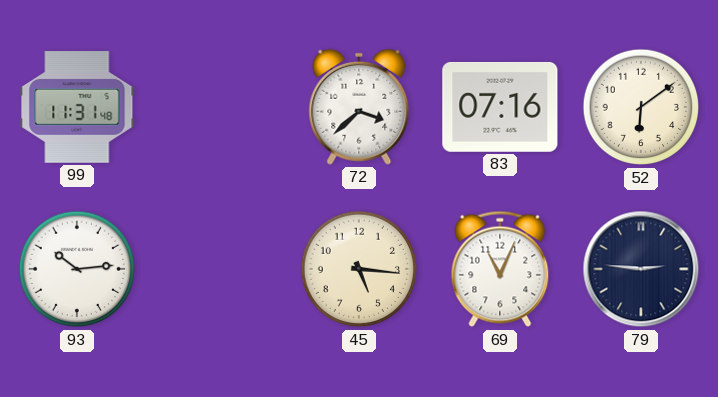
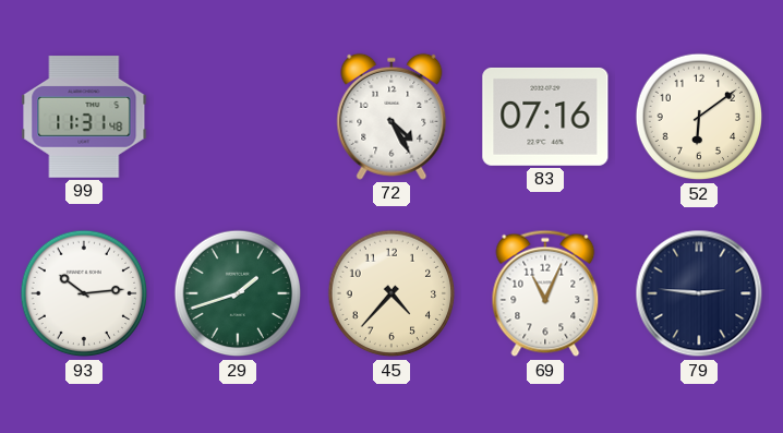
72: 3:38 -> 4:25
29: none -> 1:42
45: 5:16 -> 4:37
